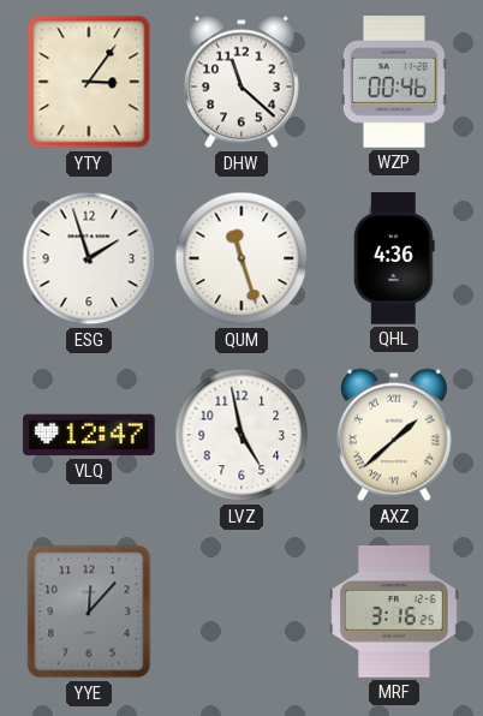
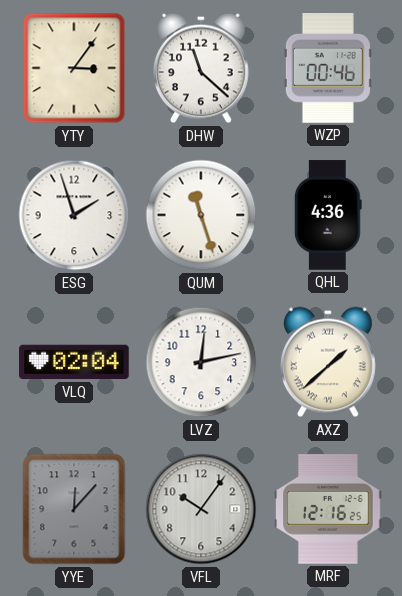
VLQ: 12:47 -> 02:04
LVZ: 4:58 -> 12:13
VFL: none -> 10:06
MRF: 3:16 -> 12:16
